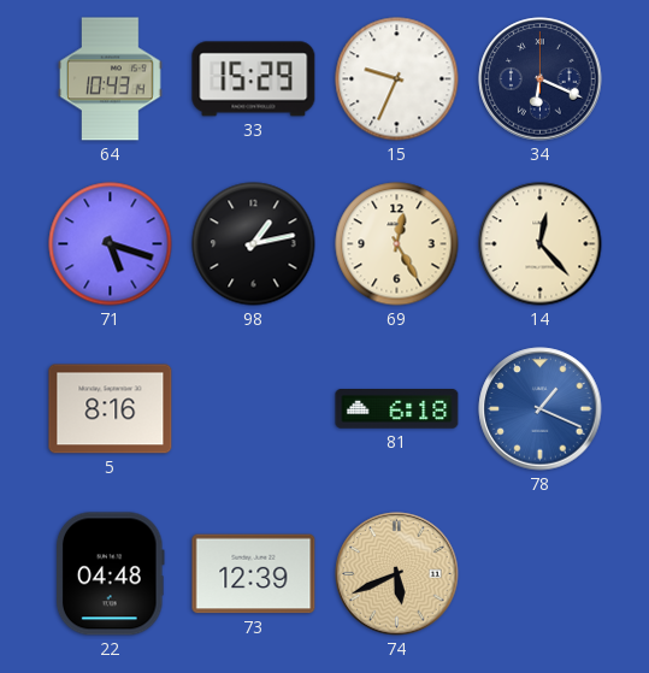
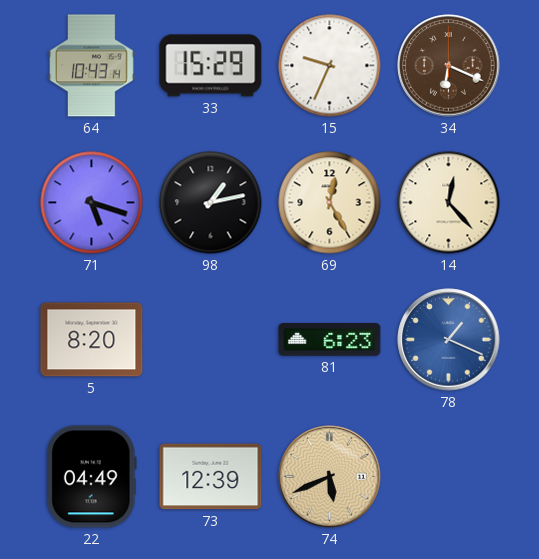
34 dial: navy -> brown
5: 8:16 -> 8:20
81: 6:18 -> 6:23
22: 04:48 -> 04:49
